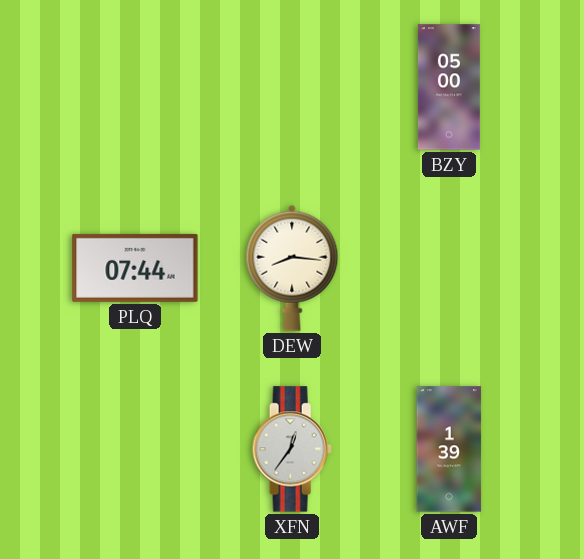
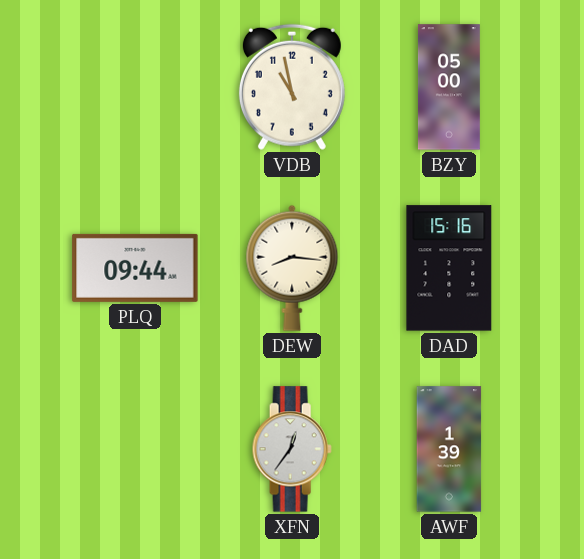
VDB: none -> 10:58
PLQ: 07:44 -> 09:44
DAD: none -> 15:16
